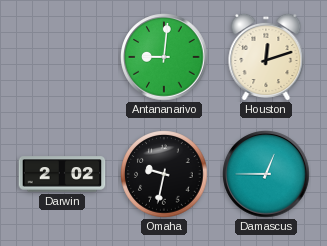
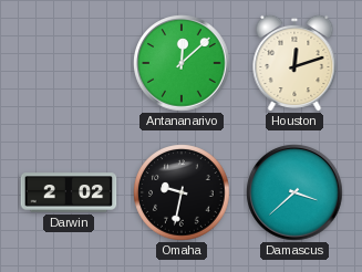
Antananarivo: 9:01 -> 12:08
Damascus: 12:45 -> 3:38
